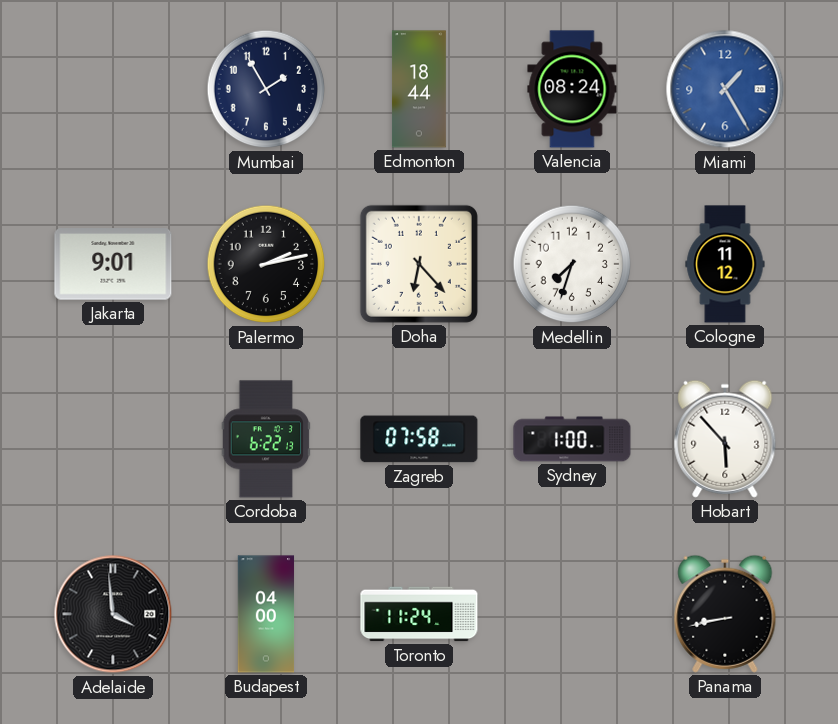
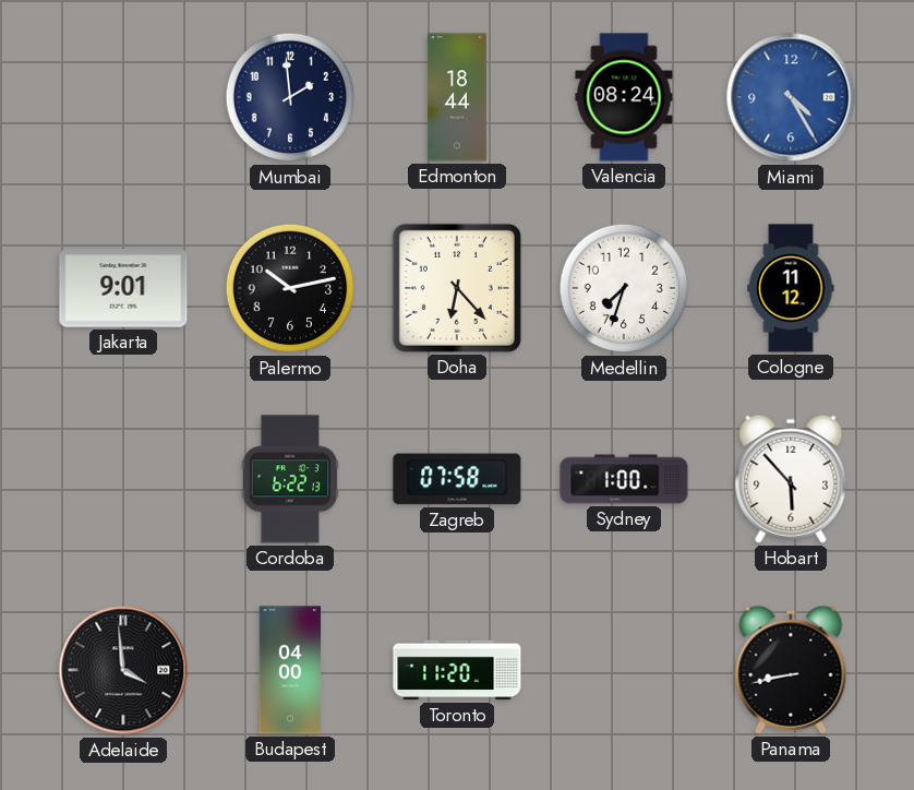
Mumbai: 1:55 -> 1:59
Miami: 1:25 -> 4:25
Palermo: 2:13 -> 10:13
Toronto: 11:24 -> 11:20
